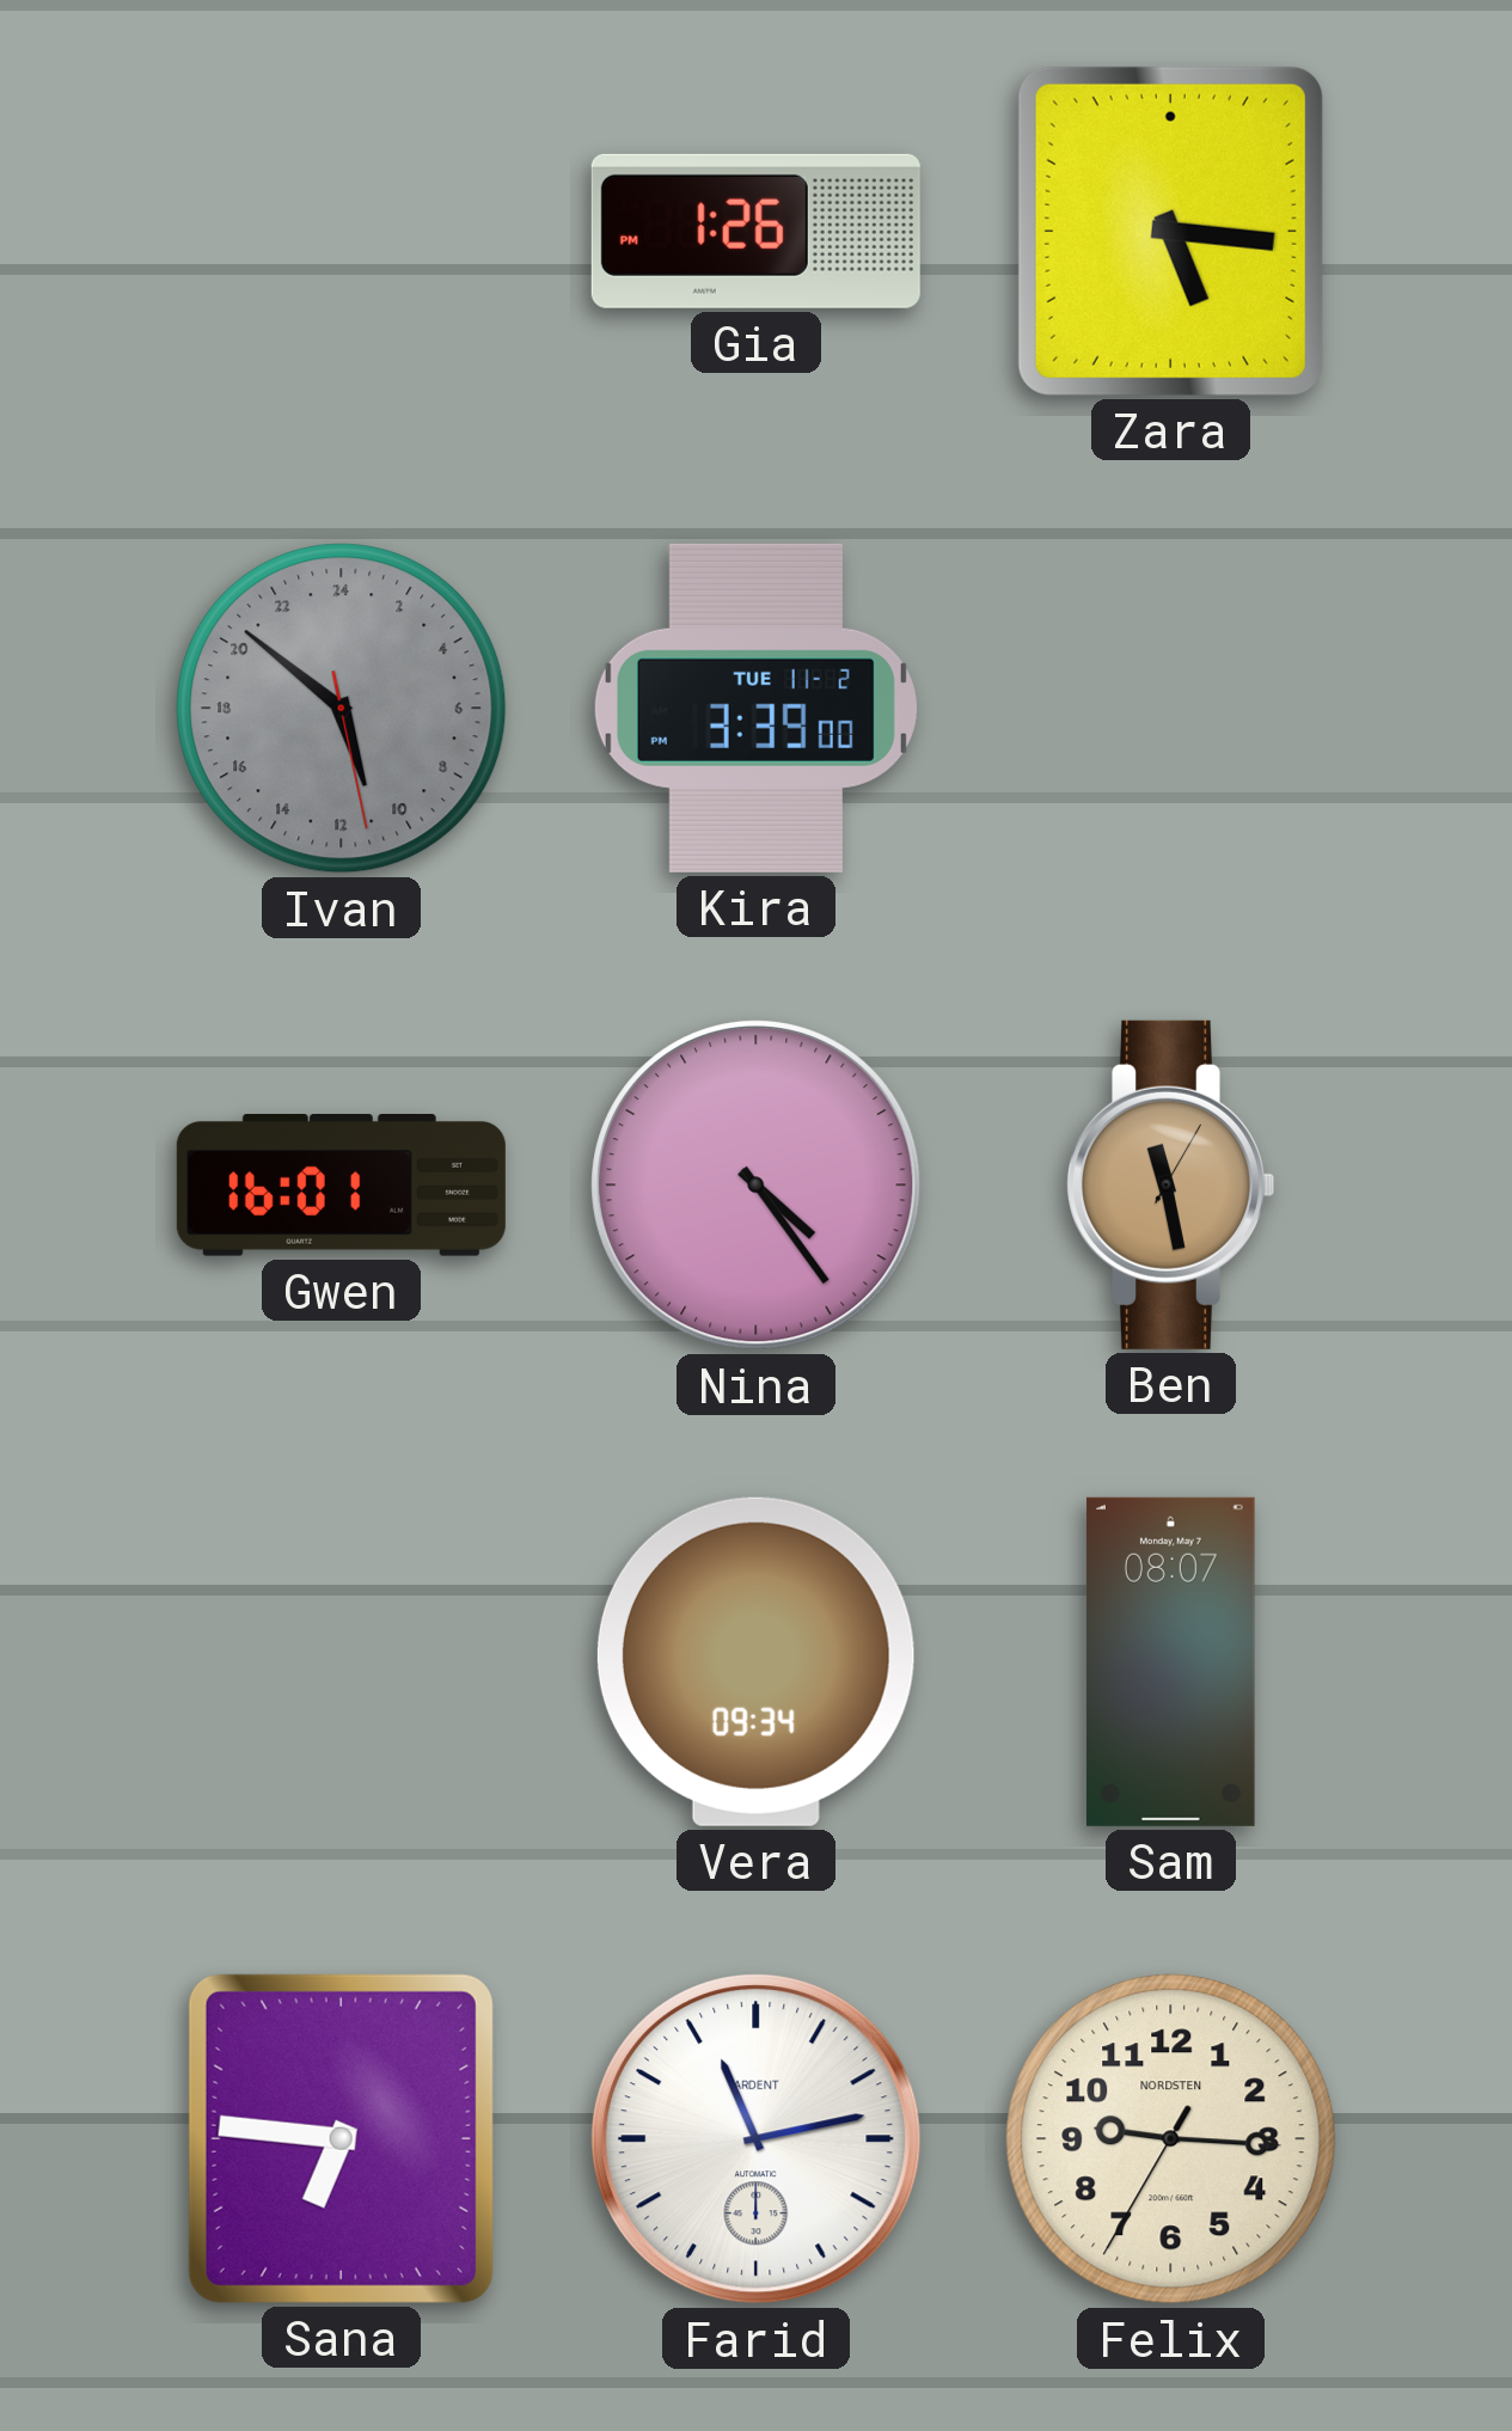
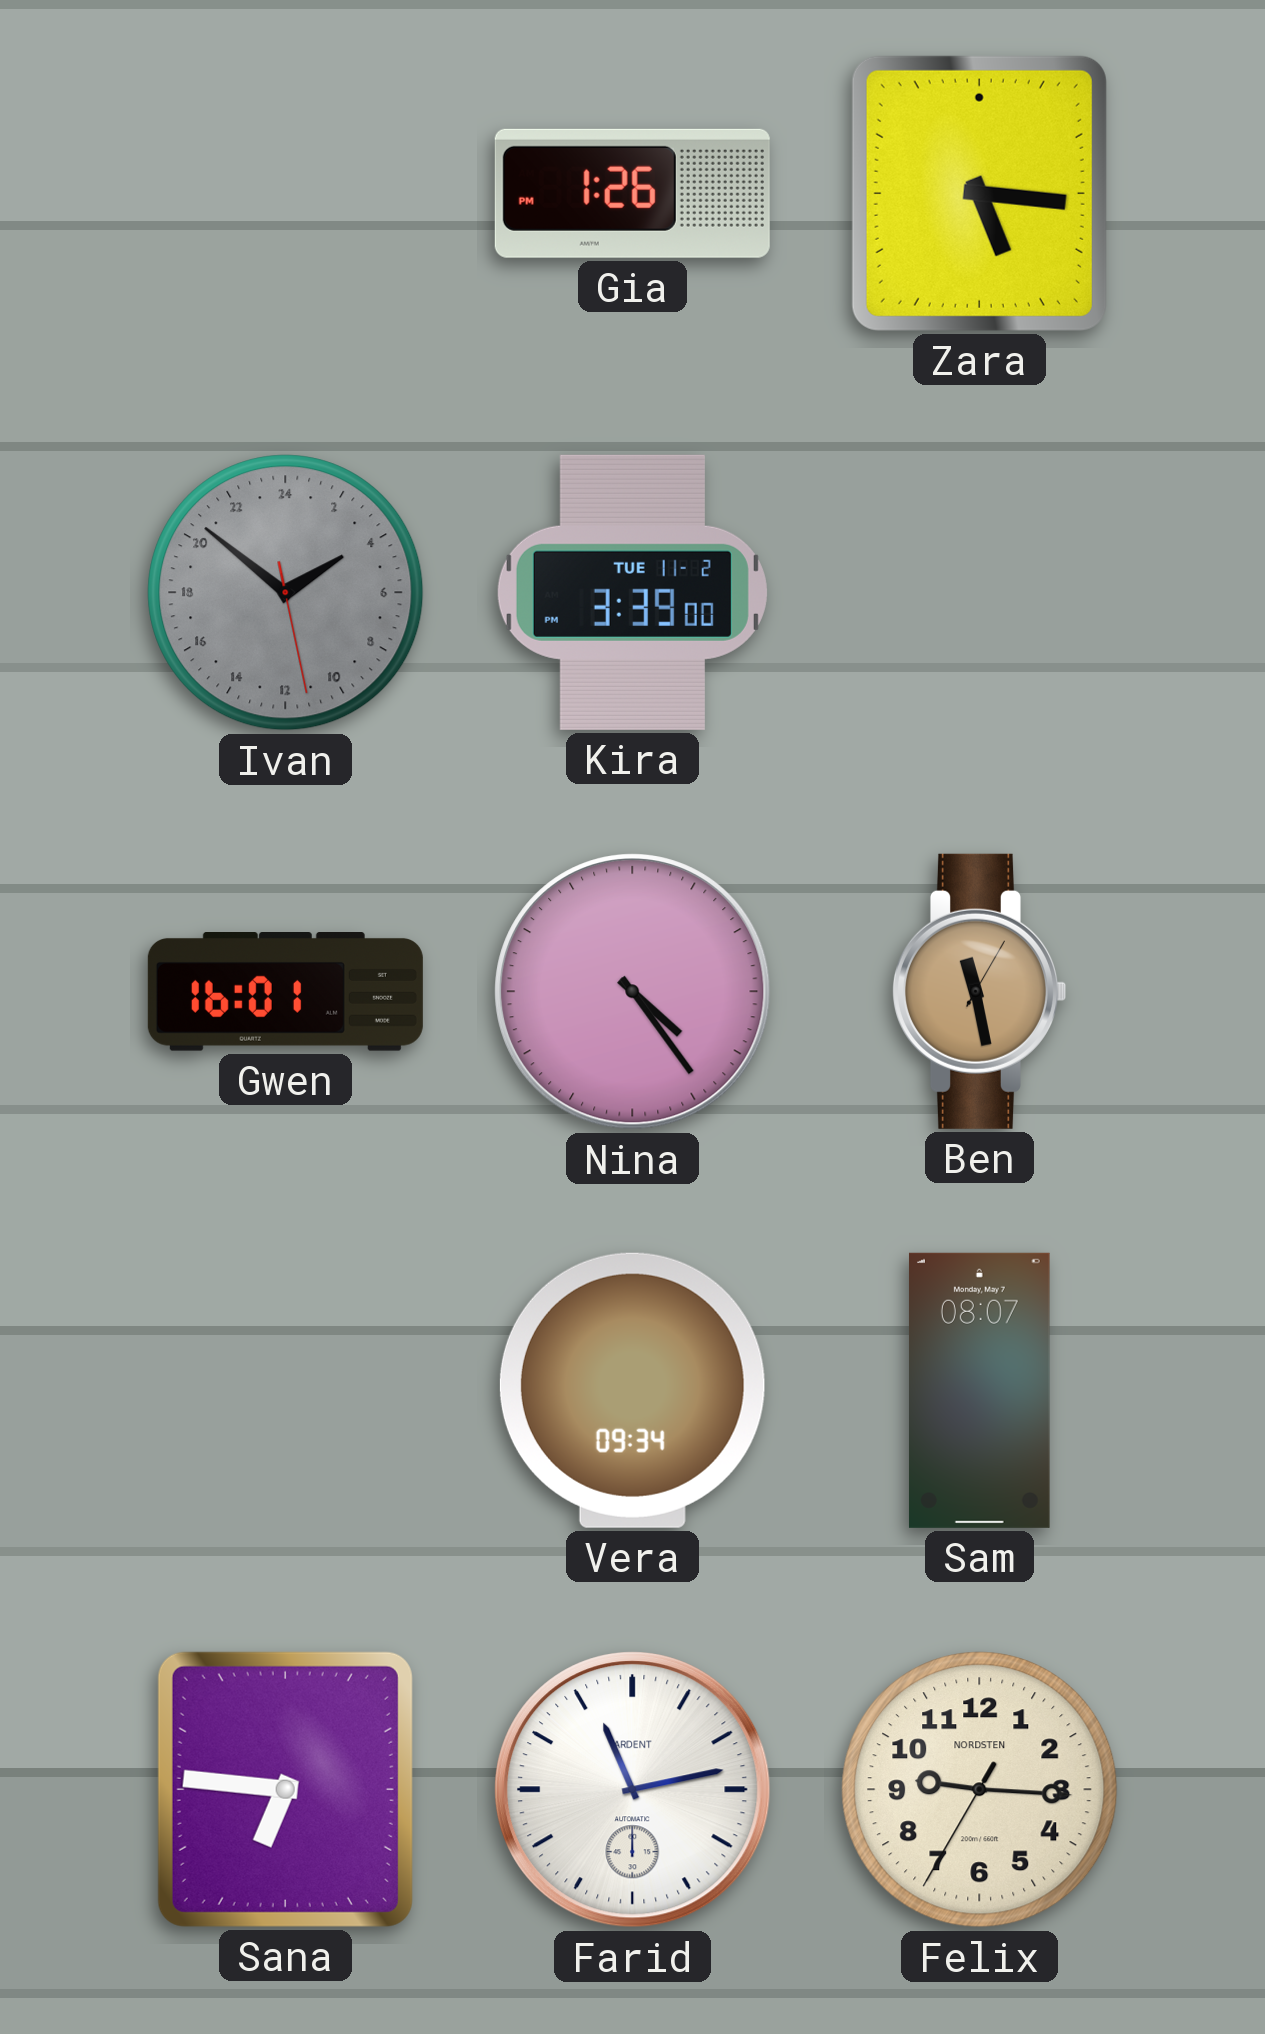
Ivan: 10:51 -> 3:51
